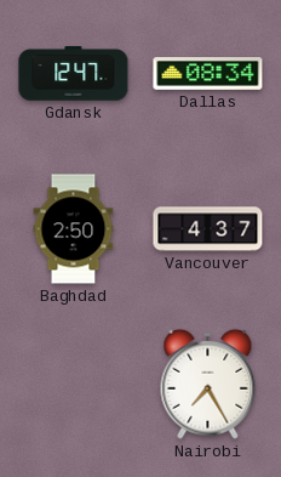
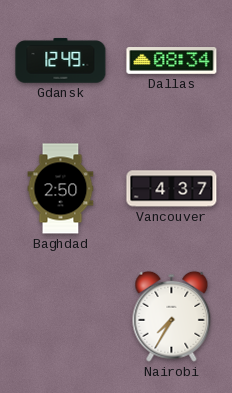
Gdansk: 12:47 -> 12:49
Nairobi: 7:25 -> 7:35
